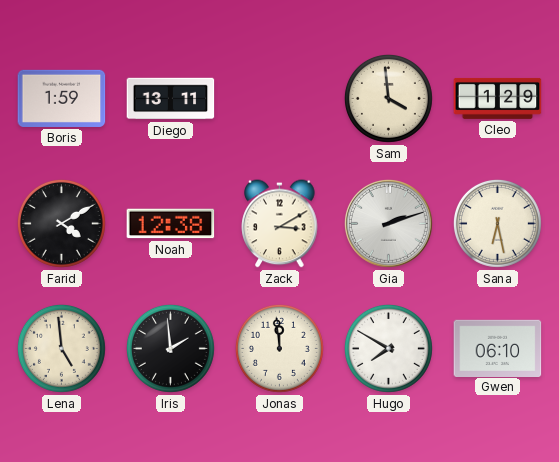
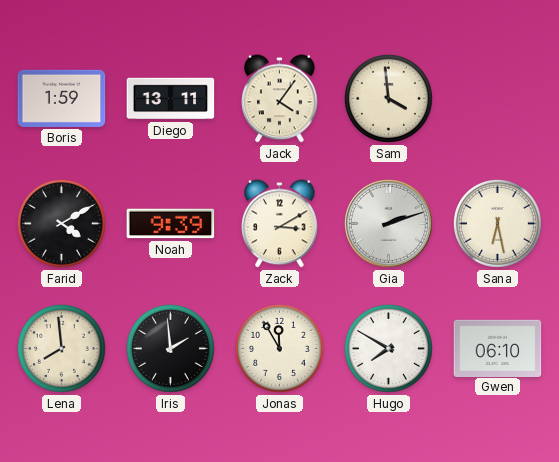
Jack: none -> 4:06
Cleo: 1:29 -> none
Noah: 12:38 -> 9:39
Lena: 4:59 -> 7:59
Jonas: 11:59 -> 11:55
